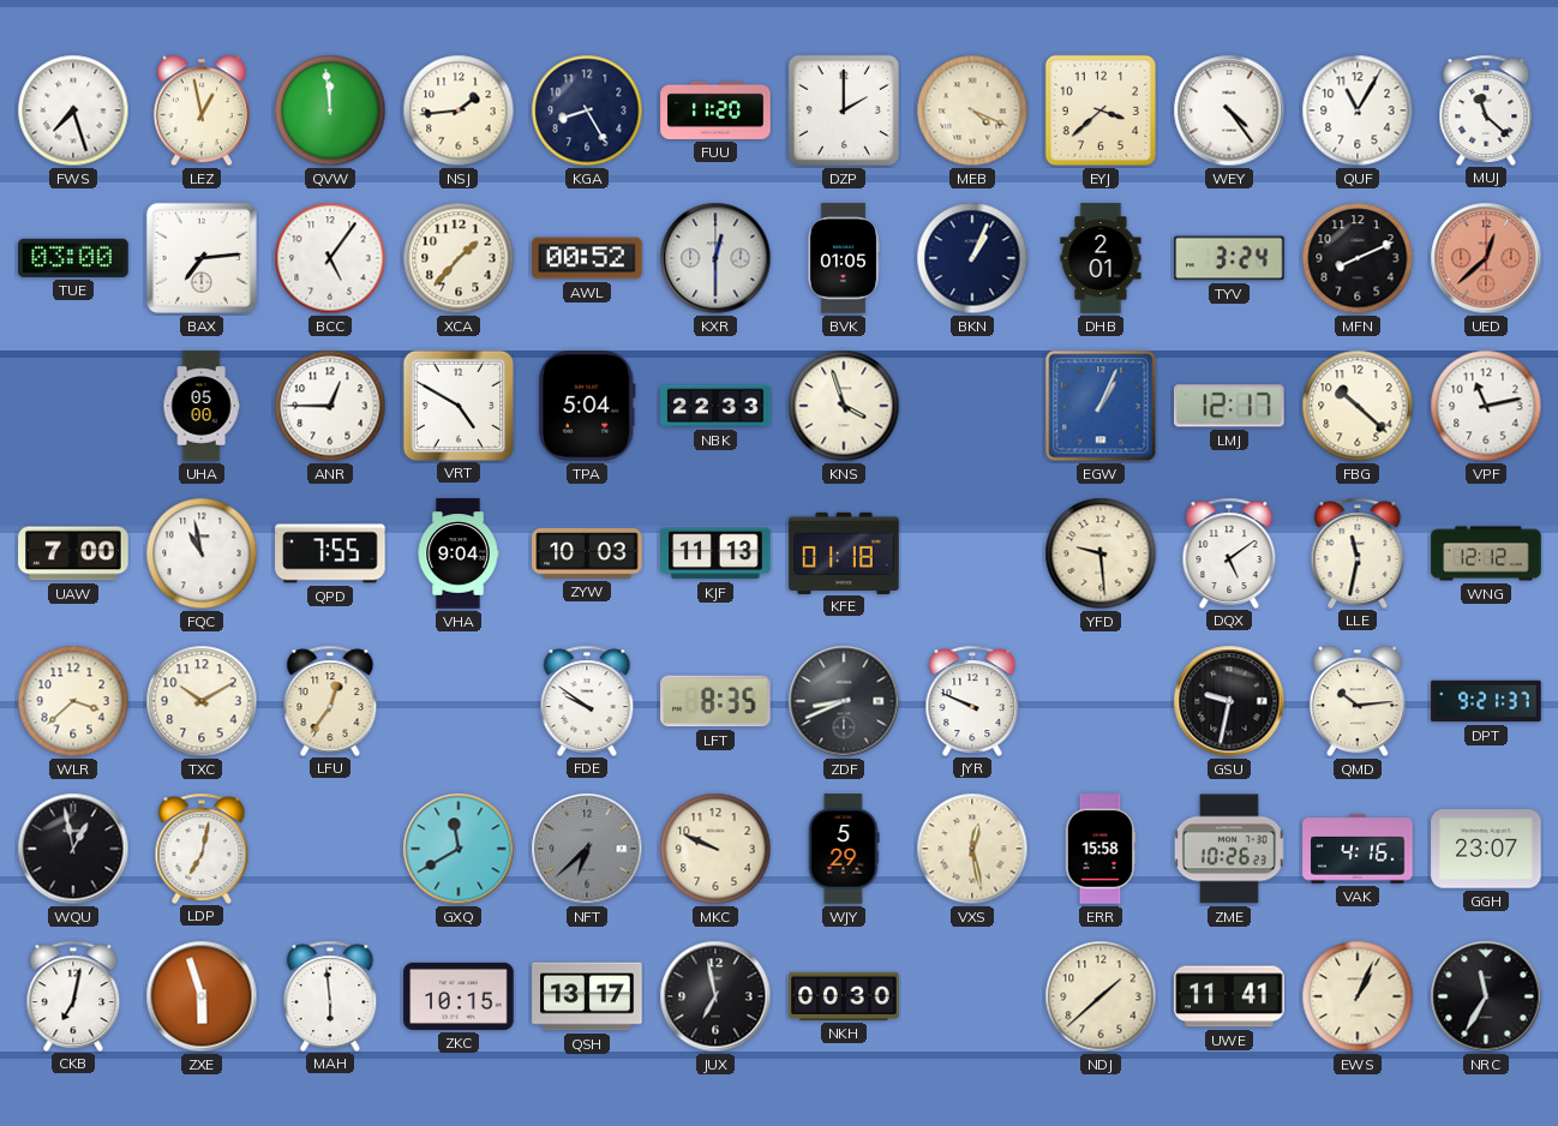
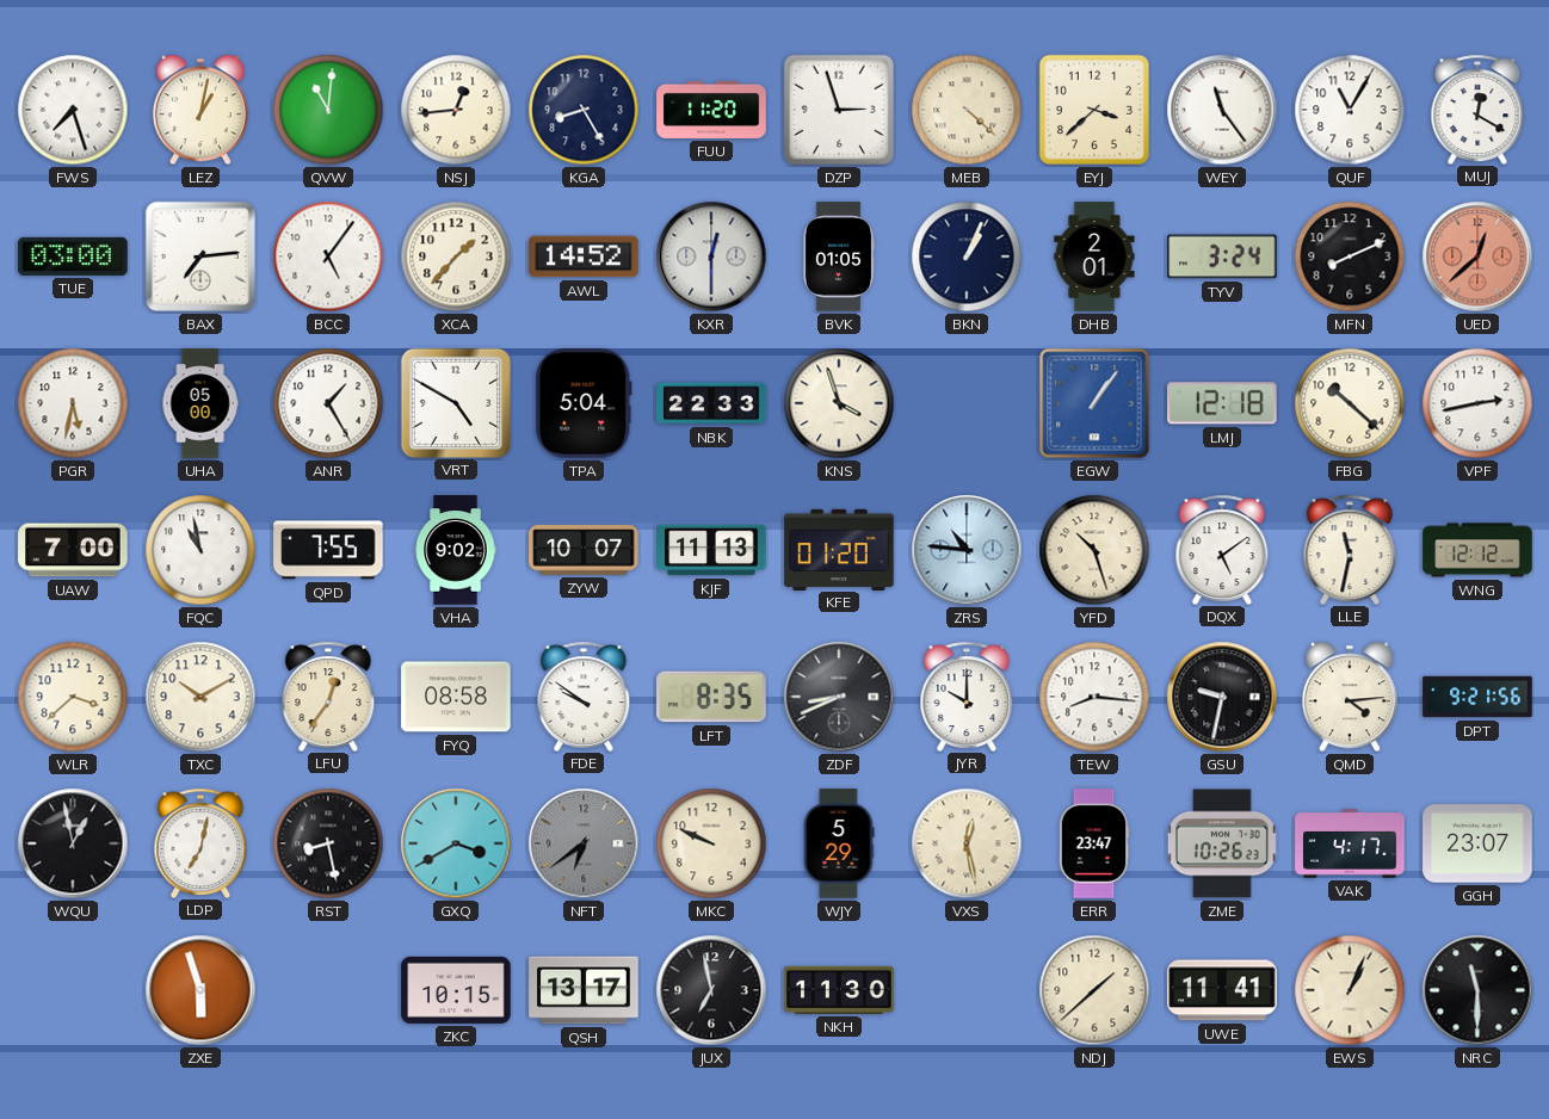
LEZ: 12:58 -> 1:02
QVW: 11:59 -> 11:01
NSJ: 1:44 -> 12:44
DZP: 2:00 -> 2:57
MEB: 4:19 -> 4:22
WEY: 4:24 -> 11:24
MUJ: 11:22 -> 12:20
AWL: 00:52 -> 14:52
PGR: none -> 5:32
ANR: 12:45 -> 1:25
EGW: 1:04 -> 1:06
LMJ: 12:17 -> 12:18
VPF: 11:13 -> 2:43
VHA: 9:04 -> 9:02
ZYW: 10:03 -> 10:07
KFE: 01:18 -> 01:20
ZRS: none -> 10:46
YFD: 9:29 -> 10:27
FYQ: none -> 08:58
JYR: 9:49 -> 10:00
TEW: none -> 8:16
QMD: 10:14 -> 4:14
DPT: 9:21:37 -> 9:21:56
RST: none -> 8:28
GXQ: 11:40 -> 3:40
NFT: 6:38 -> 6:39
ERR: 15:58 -> 23:47
VAK: 4:16 -> 4:17
CKB: 7:02 -> none
MAH: 5:59 -> none
NKH: 00:30 -> 11:30
NRC: 11:35 -> 11:30
